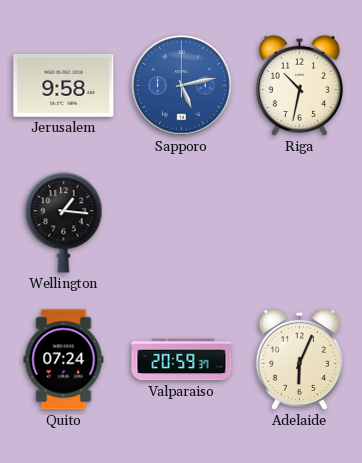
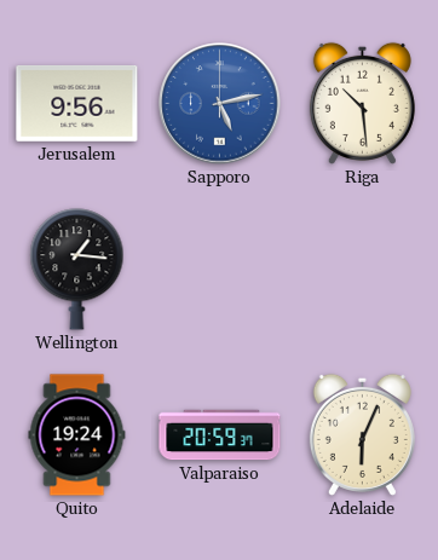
Jerusalem: 9:58 -> 9:56
Riga: 10:32 -> 10:29
Quito: 07:24 -> 19:24
